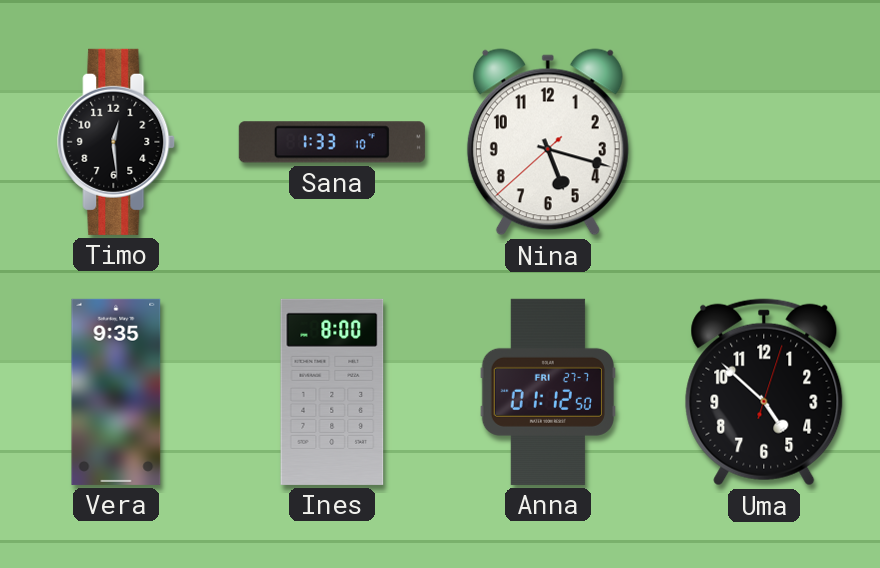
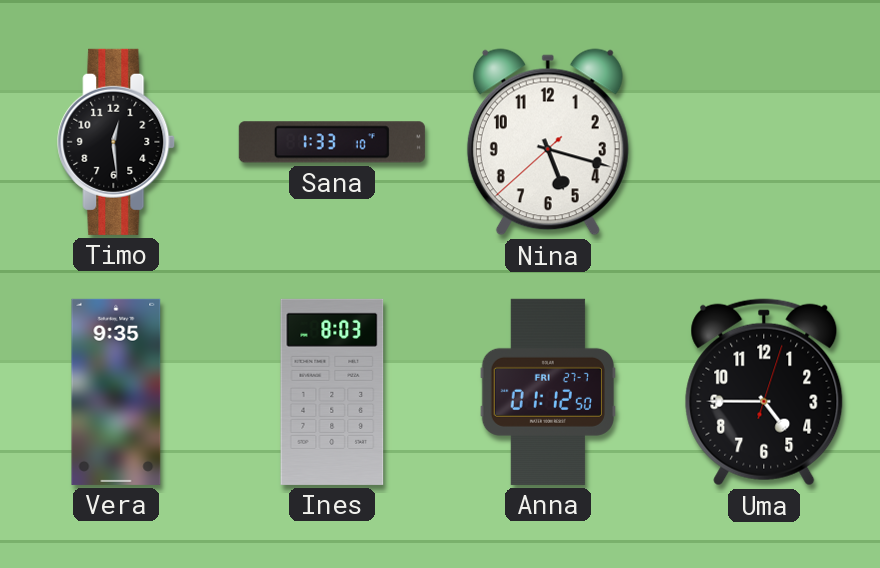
Ines: 8:00 -> 8:03
Uma: 4:52 -> 4:45
